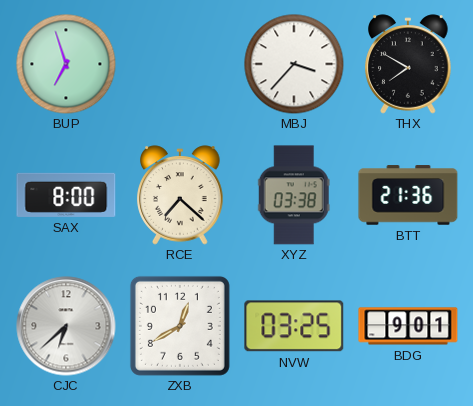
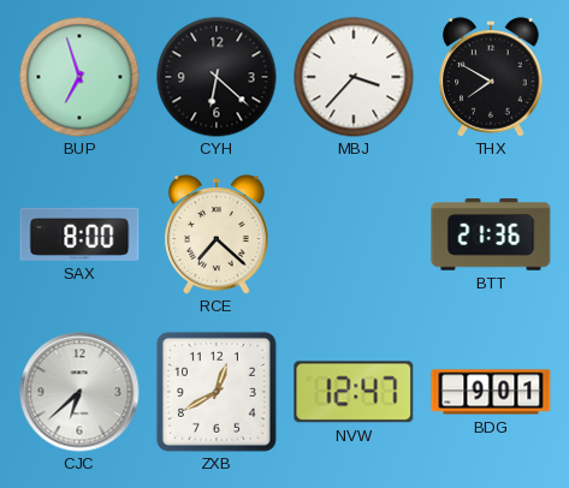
CYH: none -> 6:22
XYZ: 03:38 -> none
NVW: 03:25 -> 12:47
